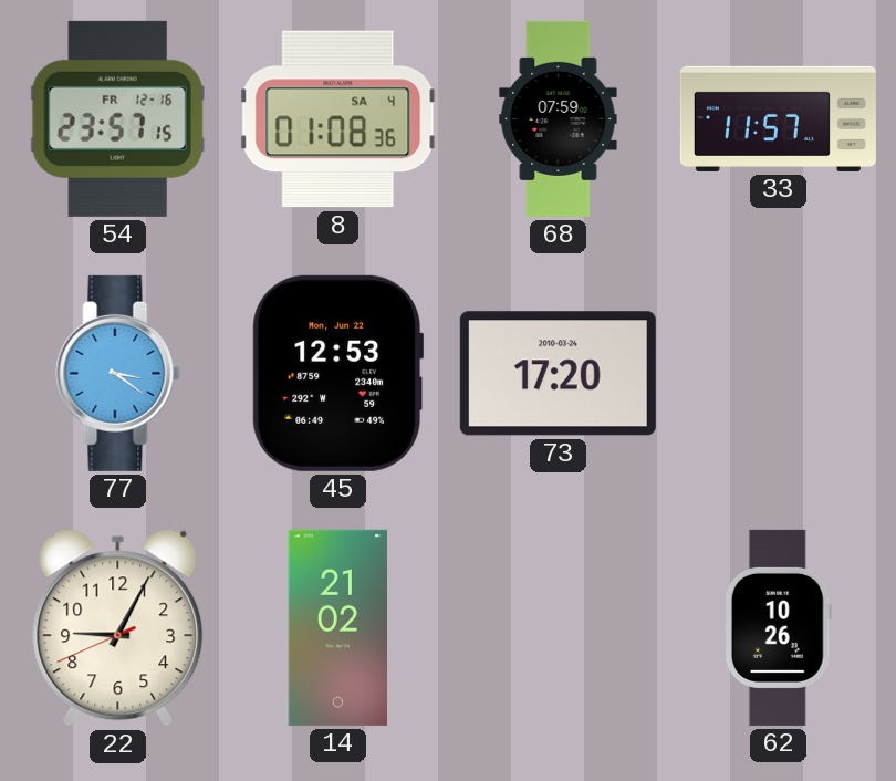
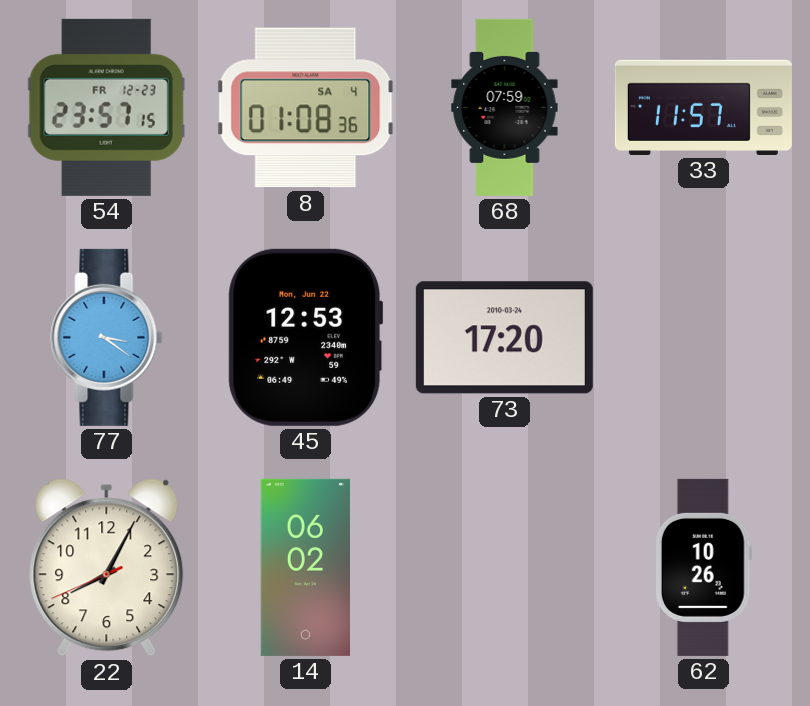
54 date: FR 12-16 -> FR 12-23
22: 9:04 -> 8:04
14: 21:02 -> 06:02
